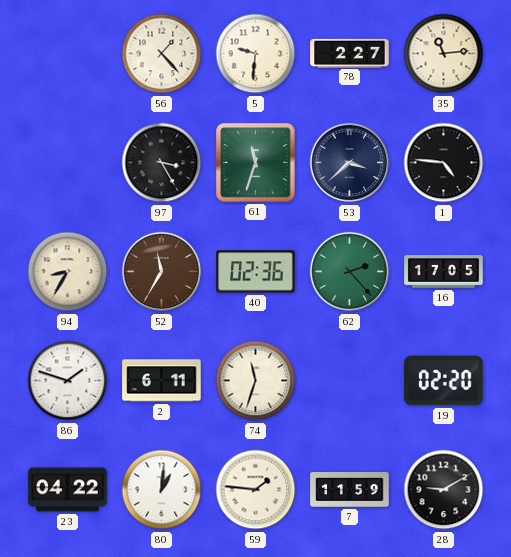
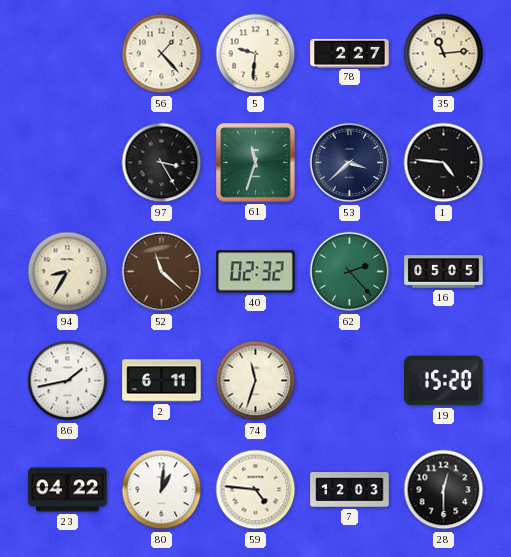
52: 11:35 -> 11:22
40: 02:36 -> 02:32
16: 17:05 -> 05:05
86: 1:48 -> 1:43
19: 02:20 -> 15:20
59: 1:46 -> 4:46
7: 11:59 -> 12:03
28: 9:10 -> 12:30
